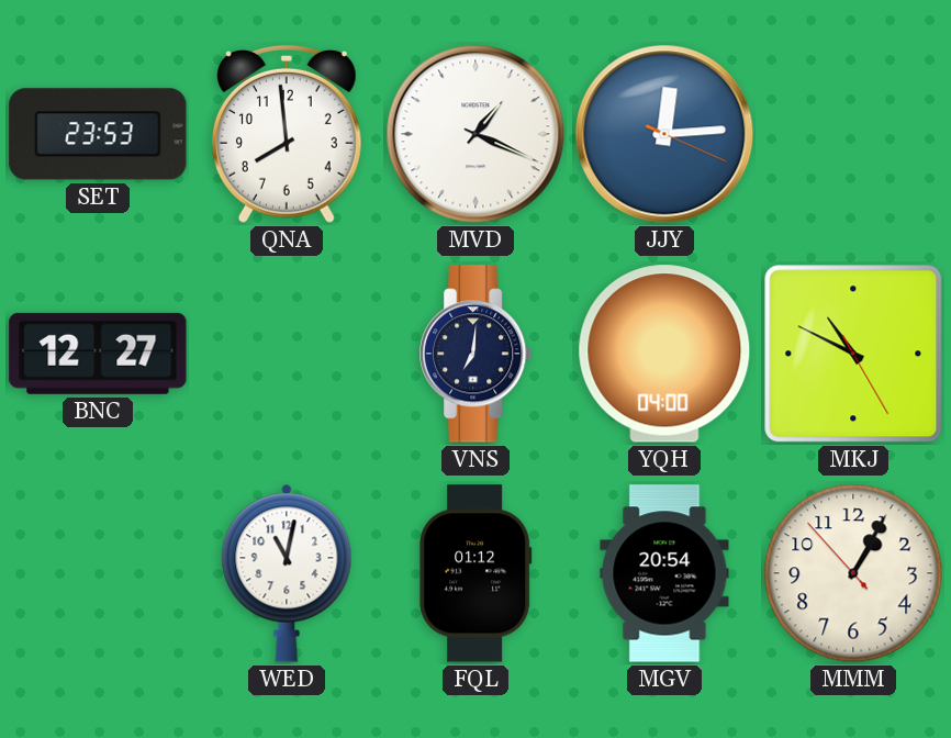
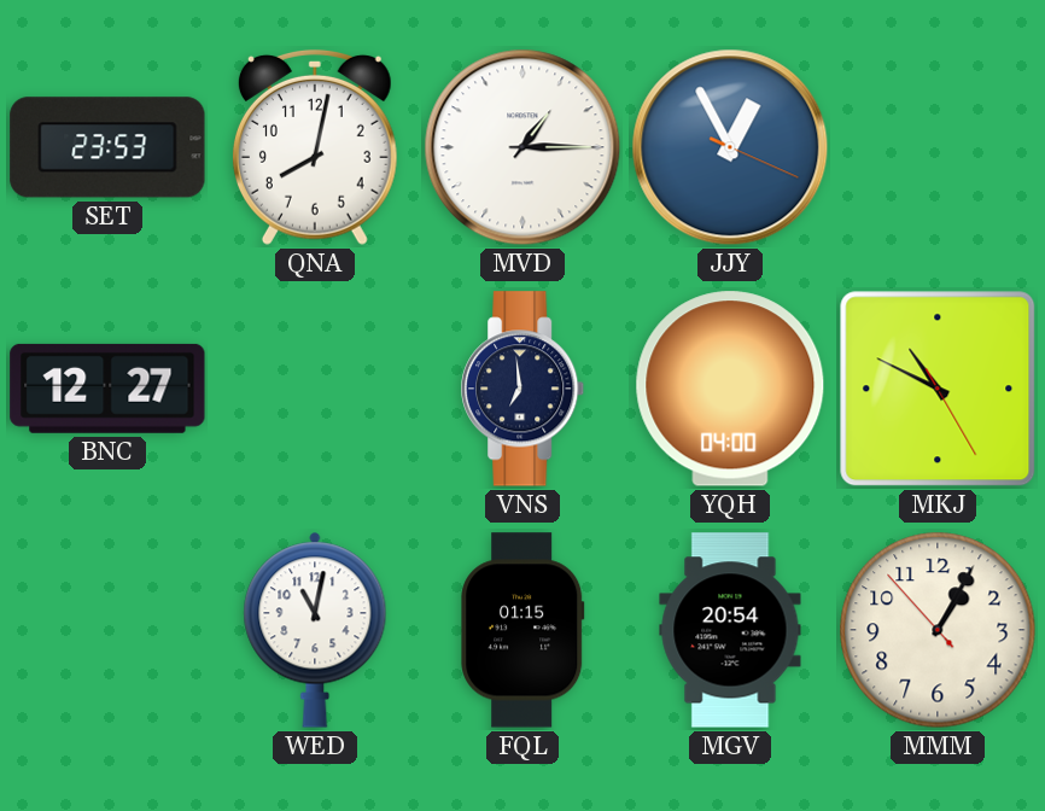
QNA: 7:59 -> 8:02
MVD: 1:19 -> 1:15
JJY: 12:14 -> 12:55
VNS: 7:01 -> 6:59
FQL: 01:12 -> 01:15
